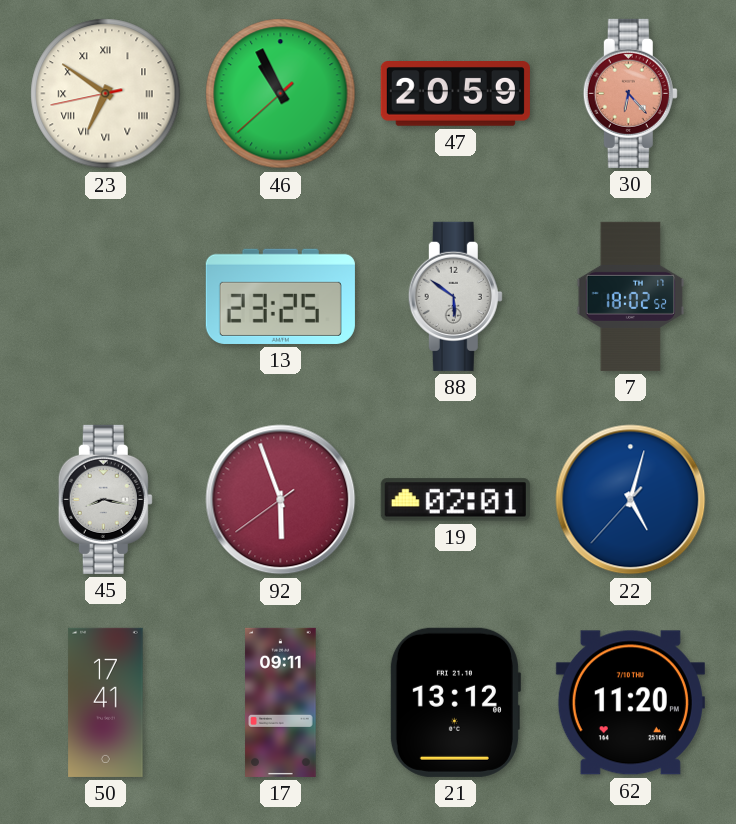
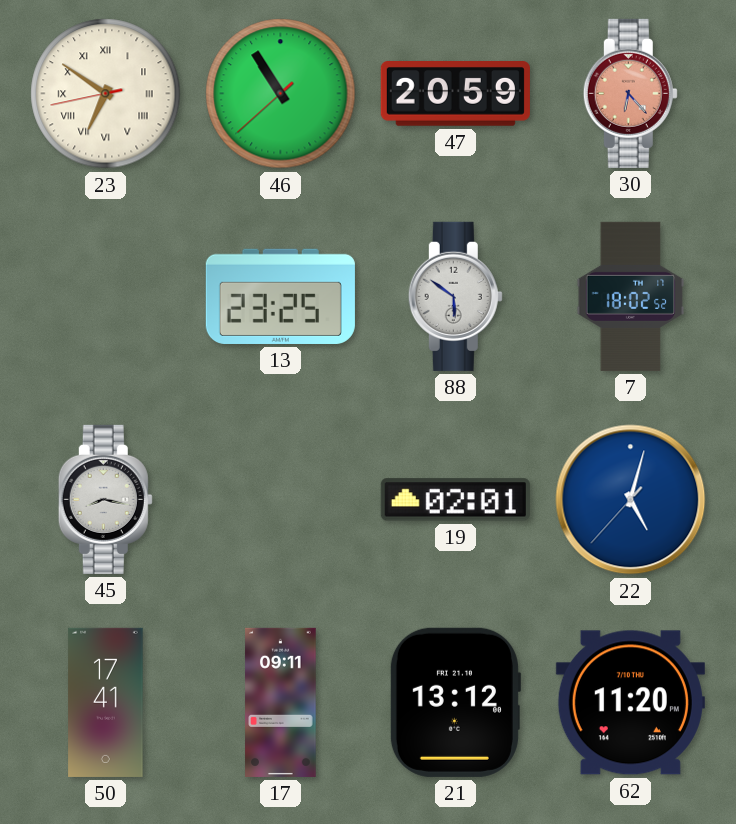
46: 10:55 -> 10:54
92: 5:56 -> none
